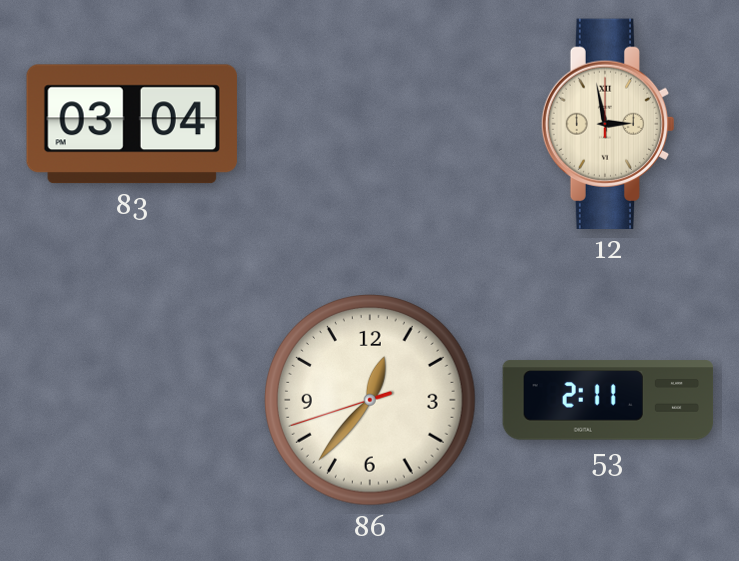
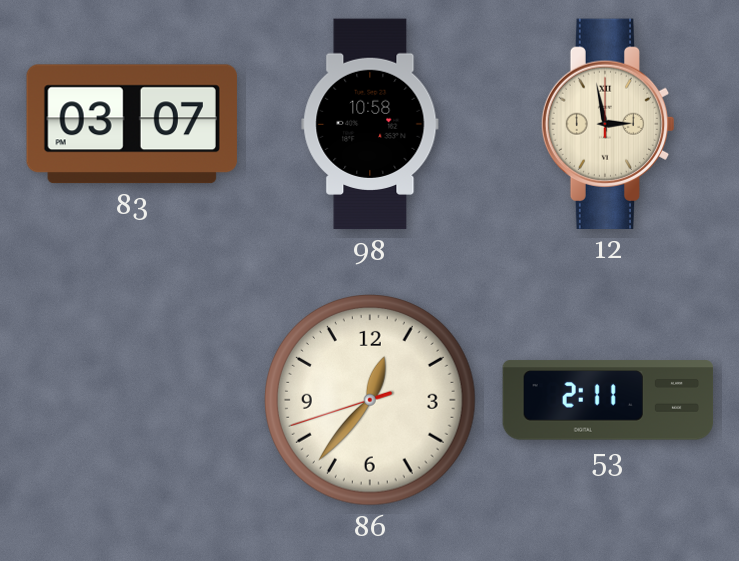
83: 03:04 -> 03:07
98: none -> 10:58
